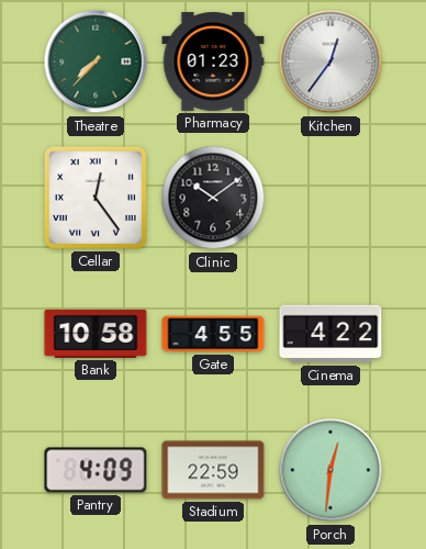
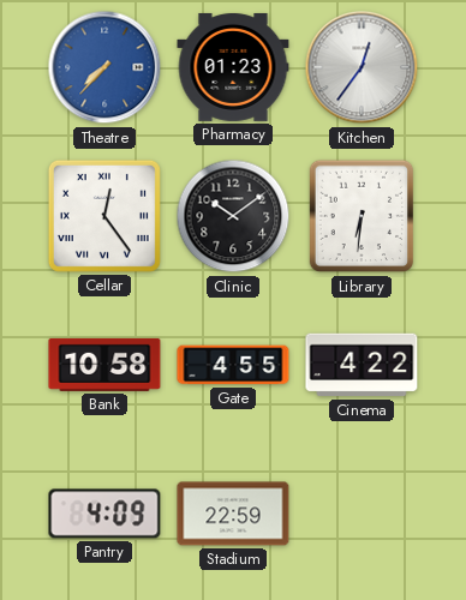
Theatre dial: green -> blue
Library: none -> 6:31
Porch: 12:31 -> none
